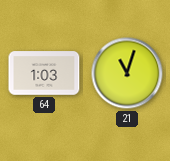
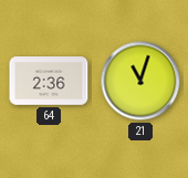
64: 1:03 -> 2:36
